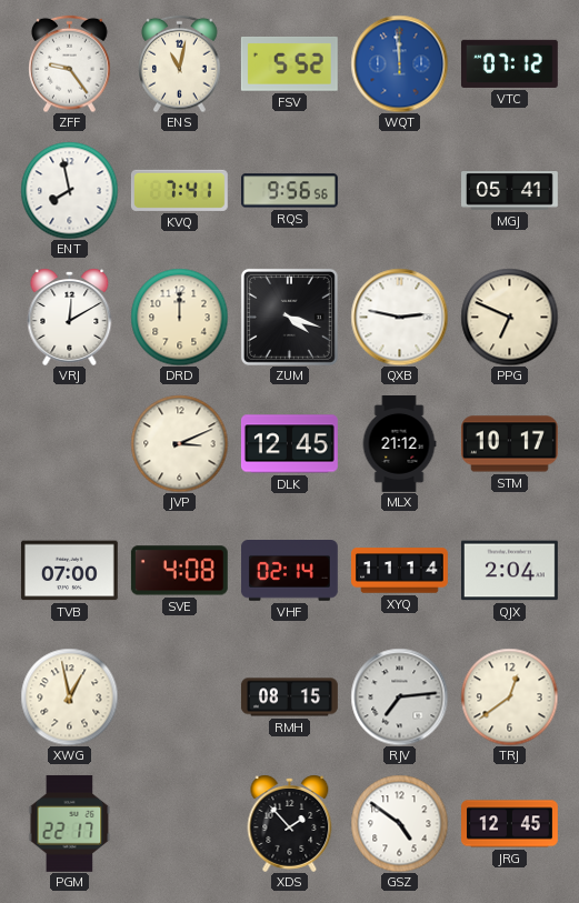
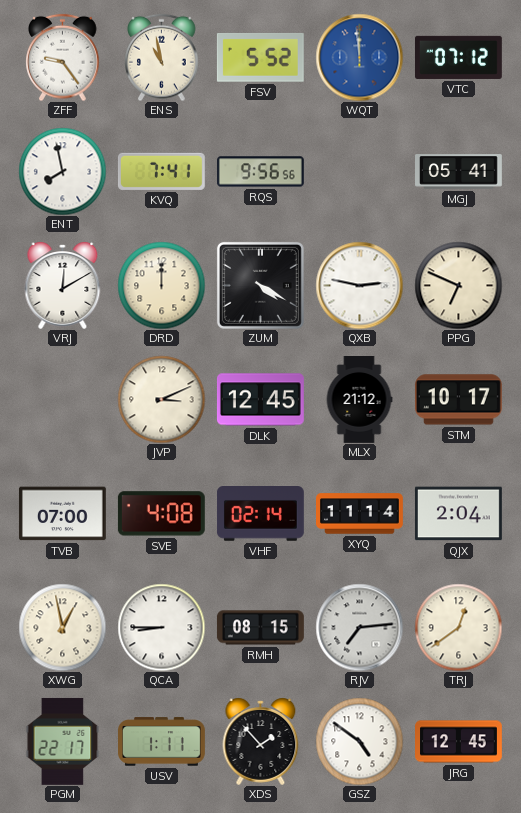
ENS: 11:02 -> 10:58
ZUM: 4:18 -> 4:20
QCA: none -> 8:45
USV: none -> 1:11
